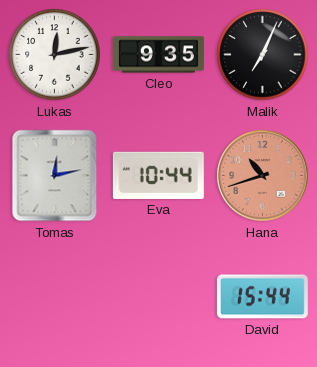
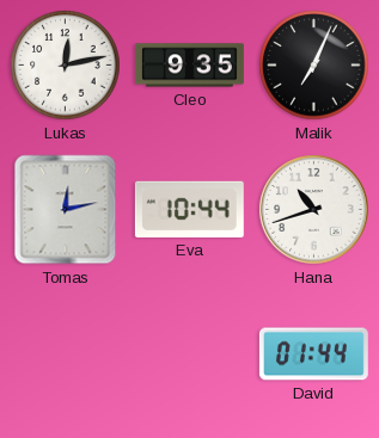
Hana dial: salmon -> white
David: 15:44 -> 01:44
